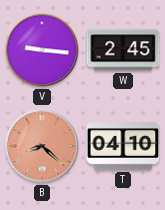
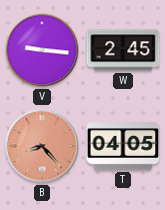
B: 8:22 -> 8:23
T: 04:10 -> 04:05
